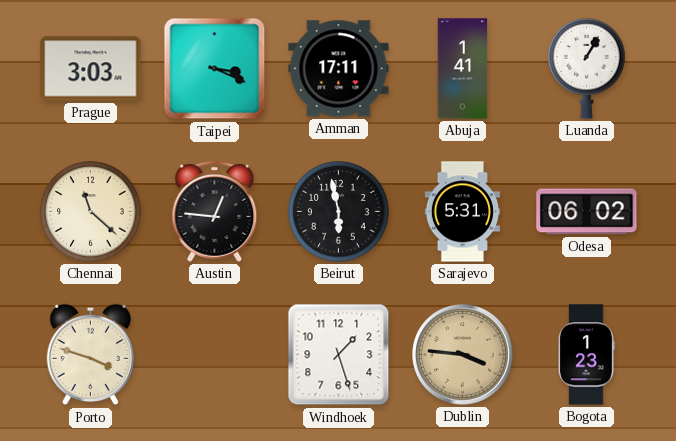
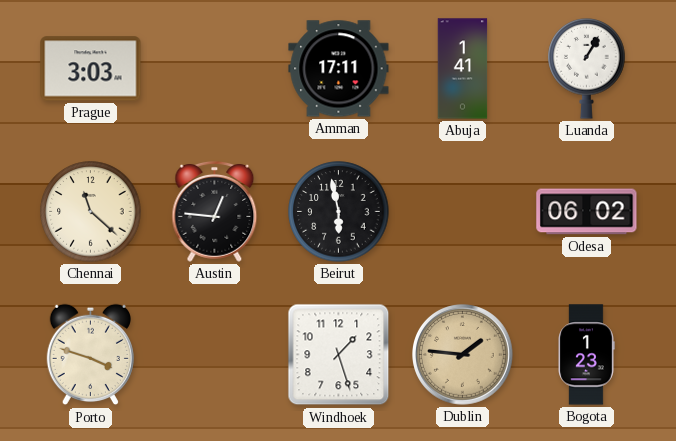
Taipei: 3:19 -> none
Sarajevo: 5:31 -> none
Dublin: 3:46 -> 1:46
